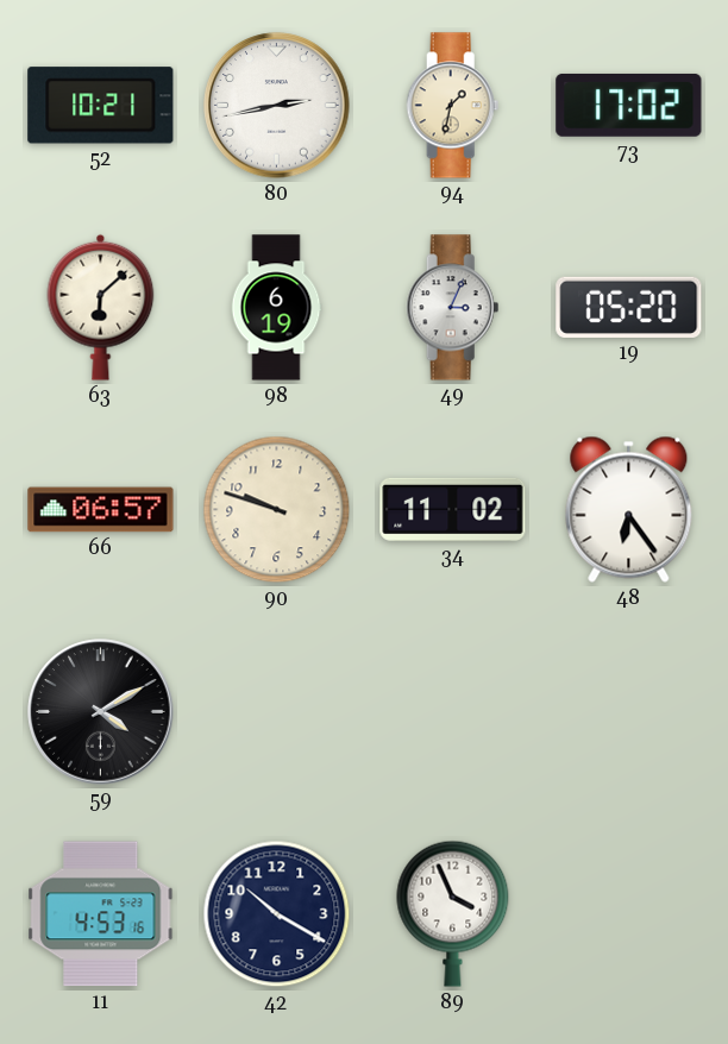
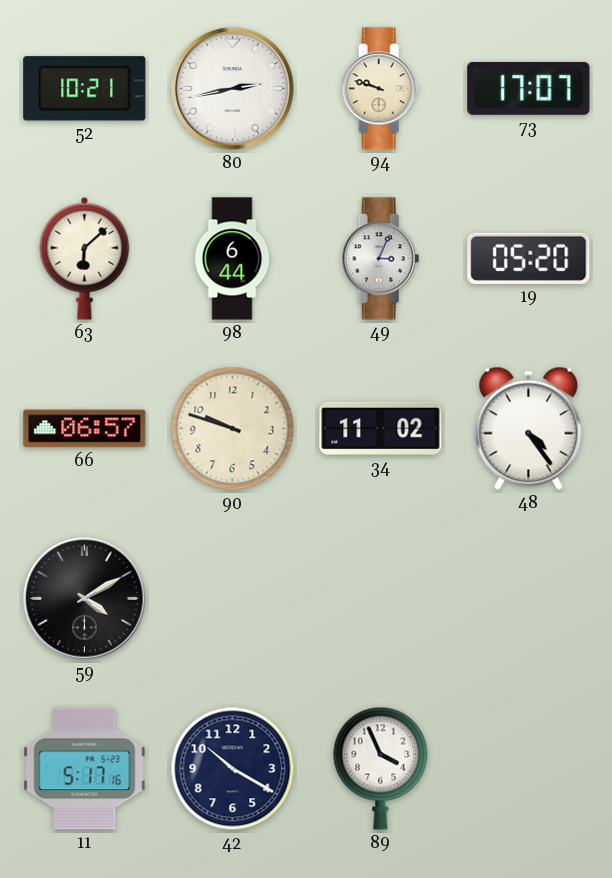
94: 1:32 -> 9:48
73: 17:02 -> 17:07
98: 6:19 -> 6:44
48: 6:24 -> 4:24
11: 4:53 -> 5:17
